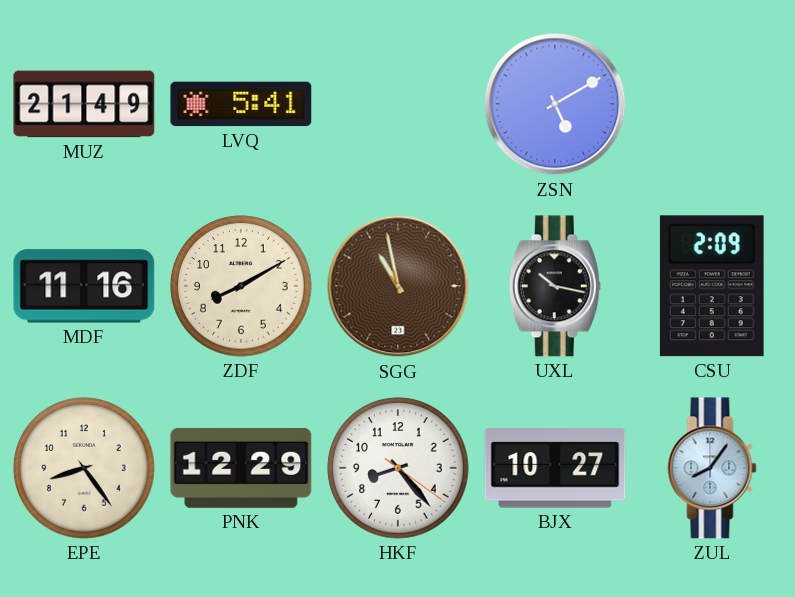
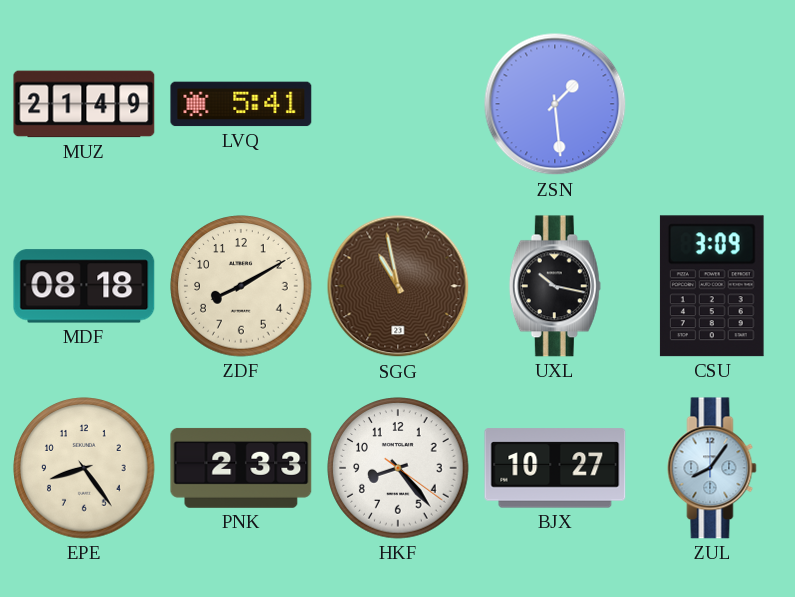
ZSN: 5:10 -> 1:29
MDF: 11:16 -> 08:18
CSU: 2:09 -> 3:09
PNK: 12:29 -> 2:33
